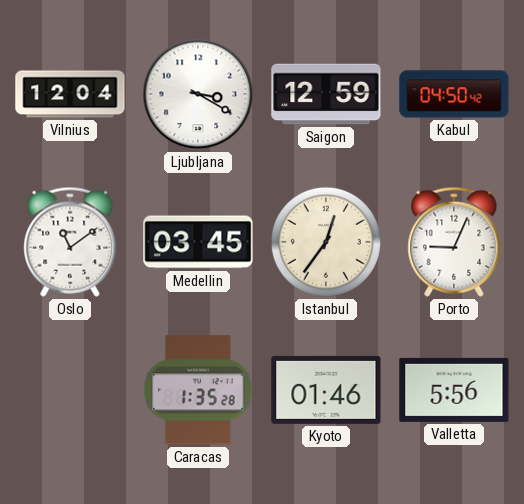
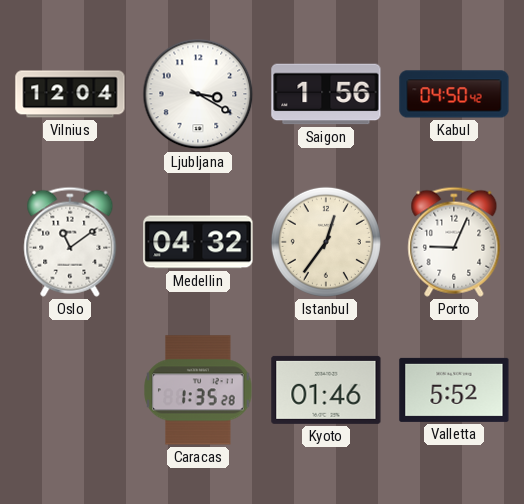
Saigon: 12:59 -> 1:56
Medellin: 03:45 -> 04:32
Valletta: 5:56 -> 5:52
